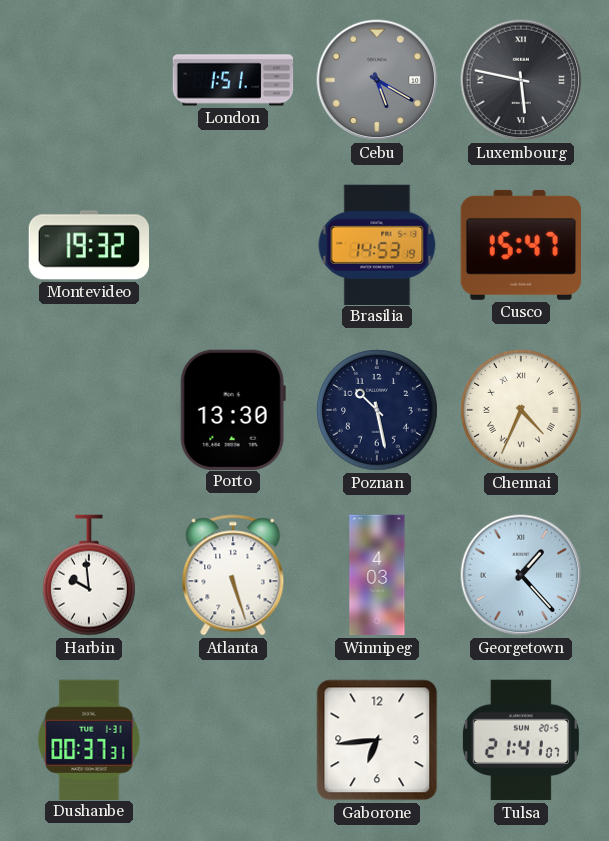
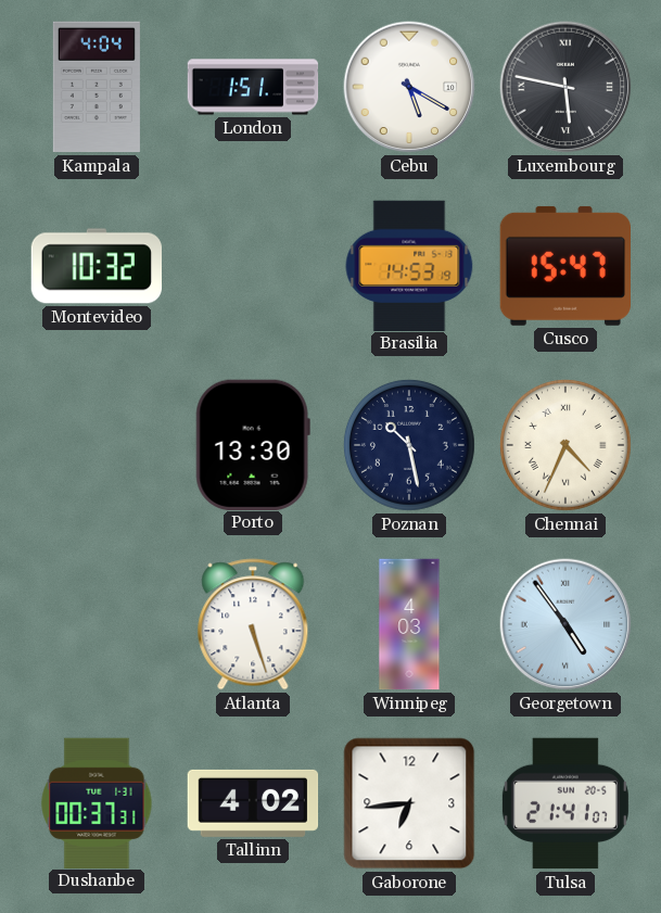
Kampala: none -> 4:04
Cebu dial: grey -> white
Montevideo: 19:32 -> 10:32
Harbin: 9:59 -> none
Georgetown: 1:23 -> 4:54
Tallinn: none -> 4:02
